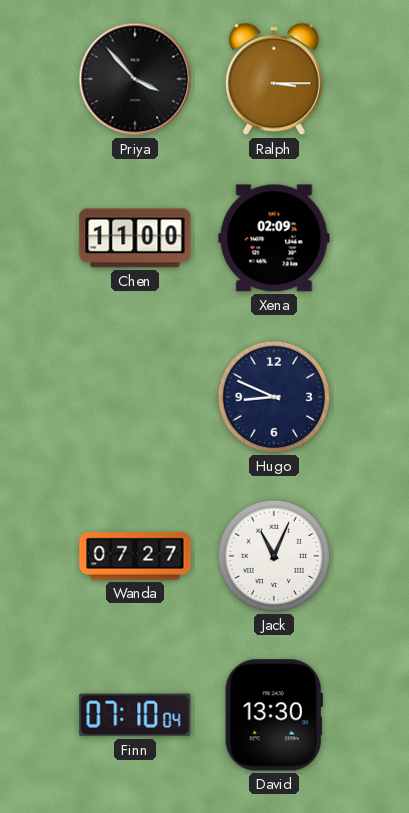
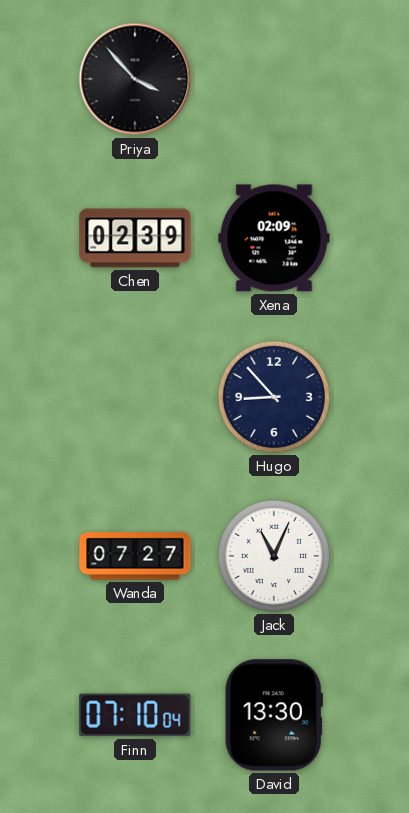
Ralph: 3:15 -> none
Chen: 11:00 -> 02:39
Hugo: 8:49 -> 8:53
